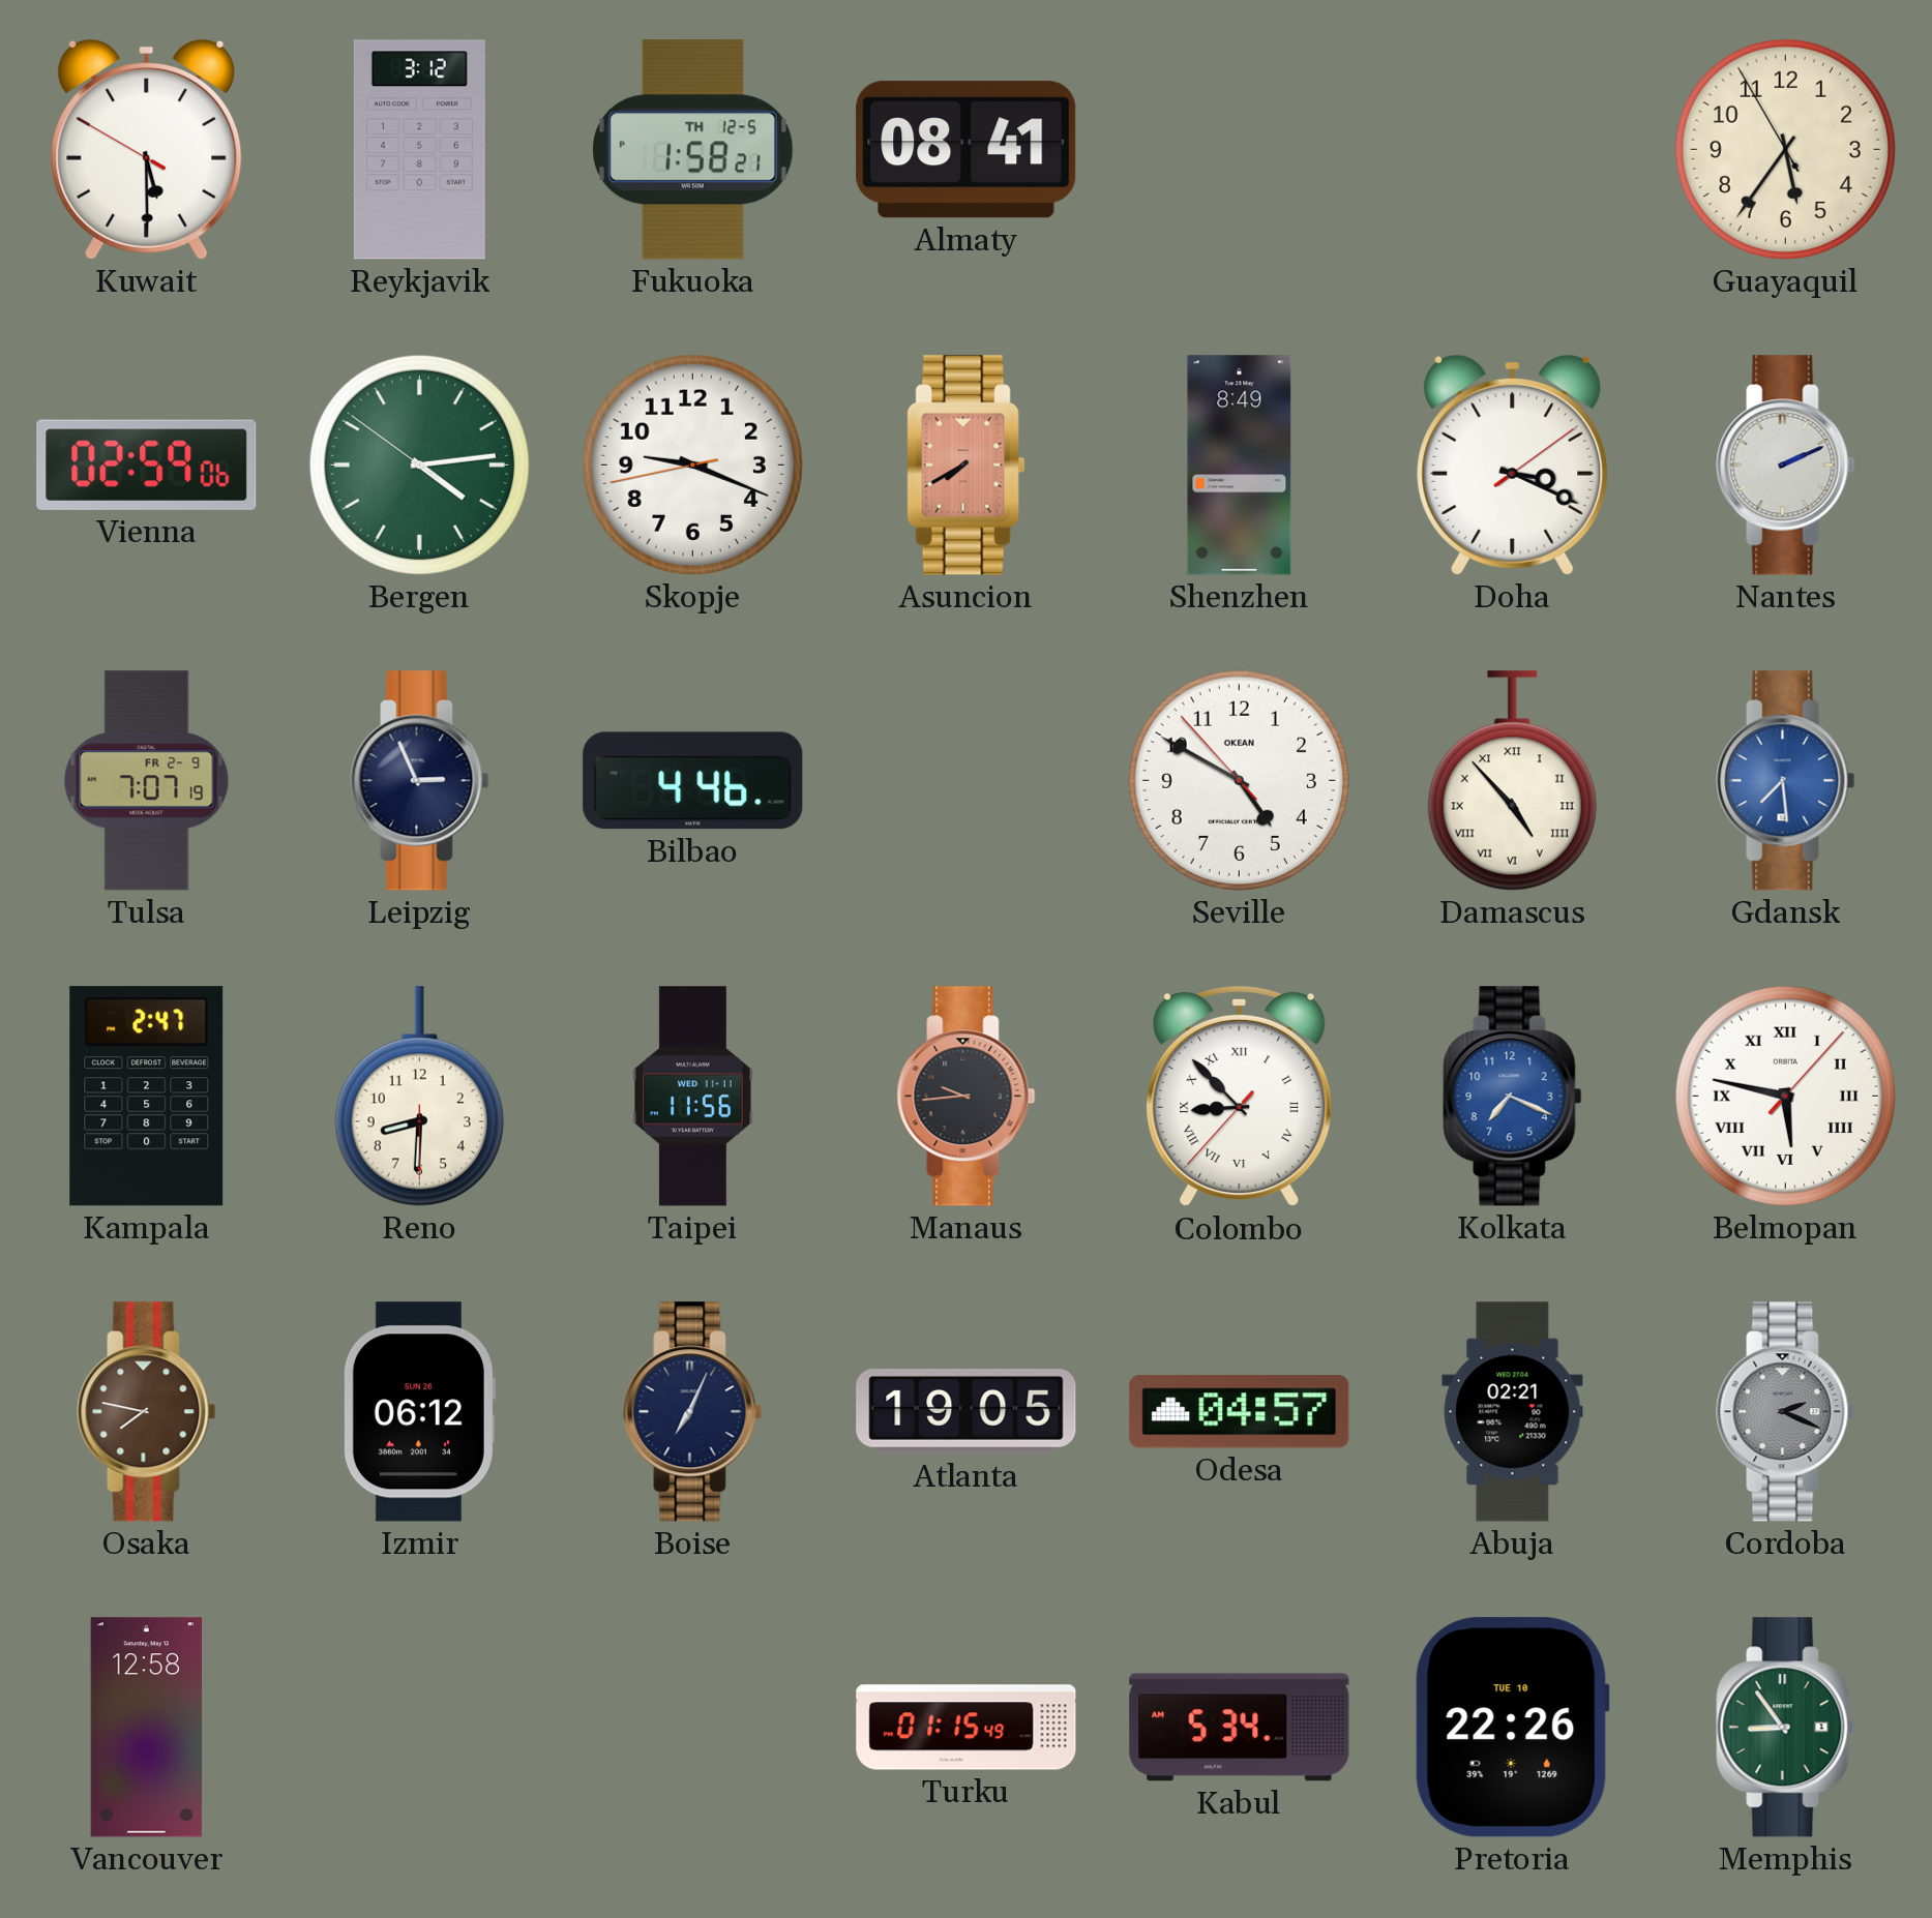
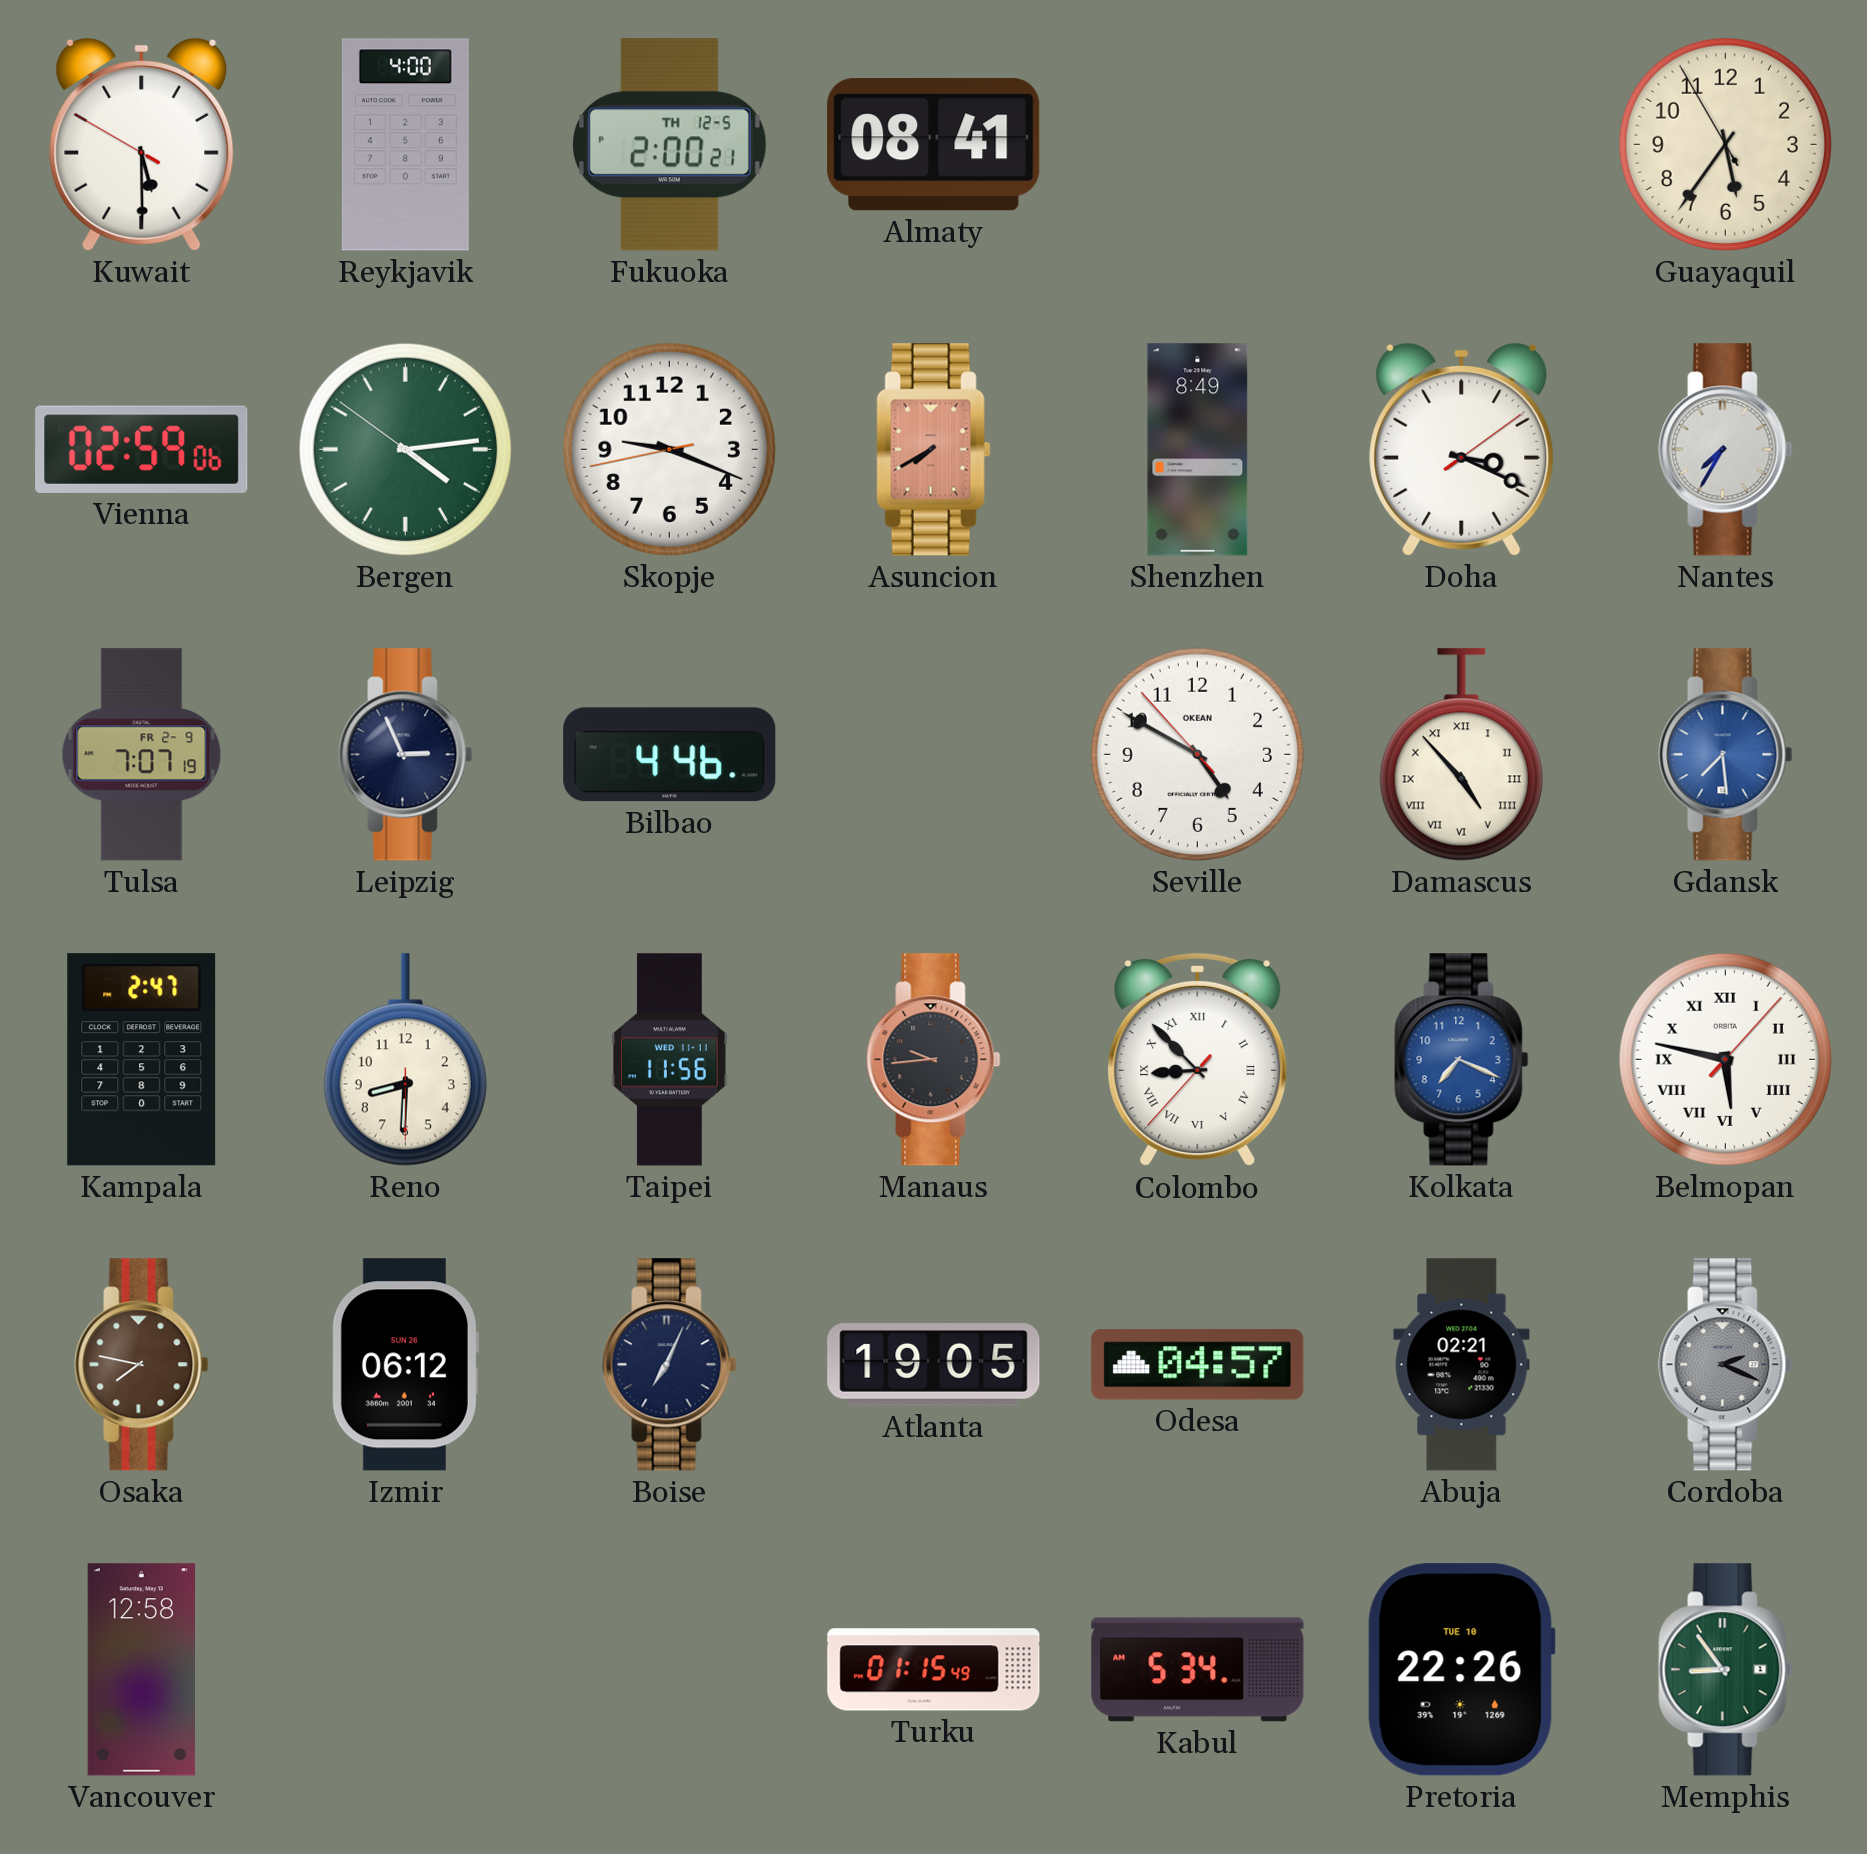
Reykjavik: 3:12 -> 4:00
Fukuoka: 1:58 -> 2:00
Nantes: 2:11 -> 7:35
